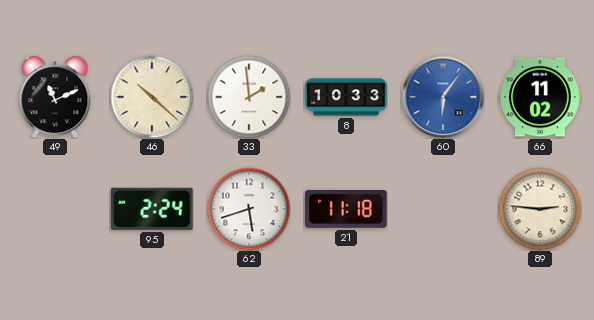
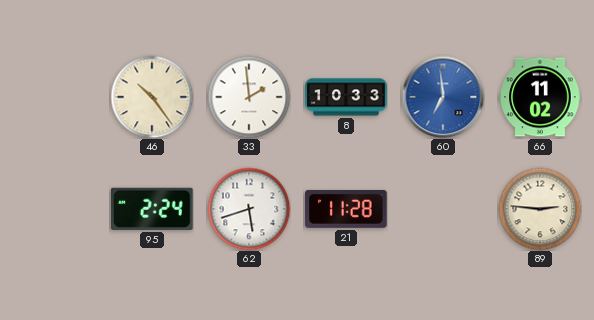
49: 11:11 -> none
46: 10:22 -> 10:24
60: 6:06 -> 6:59
21: 11:18 -> 11:28
